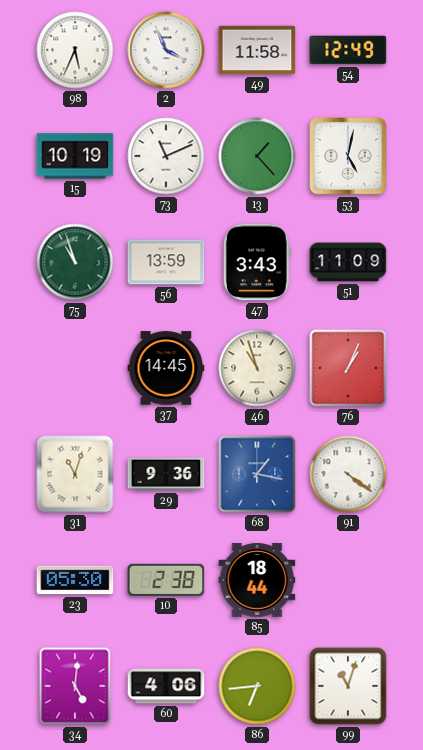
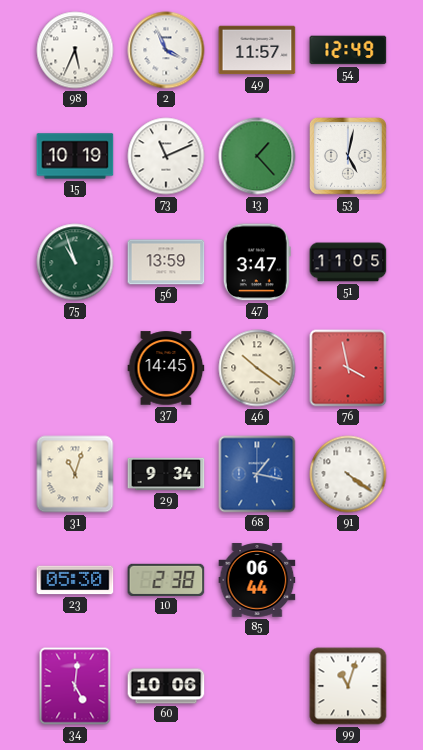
49: 11:58 -> 11:57
47: 3:43 -> 3:47
51: 11:09 -> 11:05
46: 10:57 -> 10:21
76: 1:04 -> 3:58
29: 9:36 -> 9:34
85: 18:44 -> 06:44
60: 4:06 -> 10:06
86: 6:44 -> none
